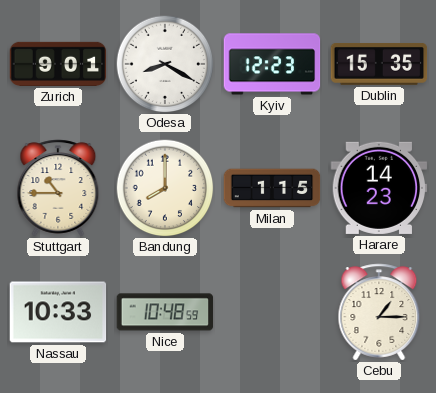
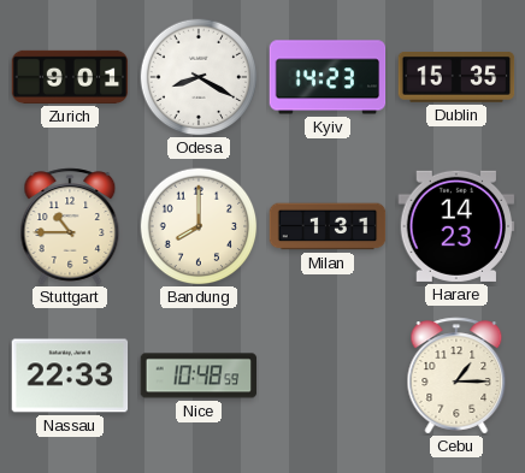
Kyiv: 12:23 -> 14:23
Milan: 1:15 -> 1:31
Nassau: 10:33 -> 22:33
